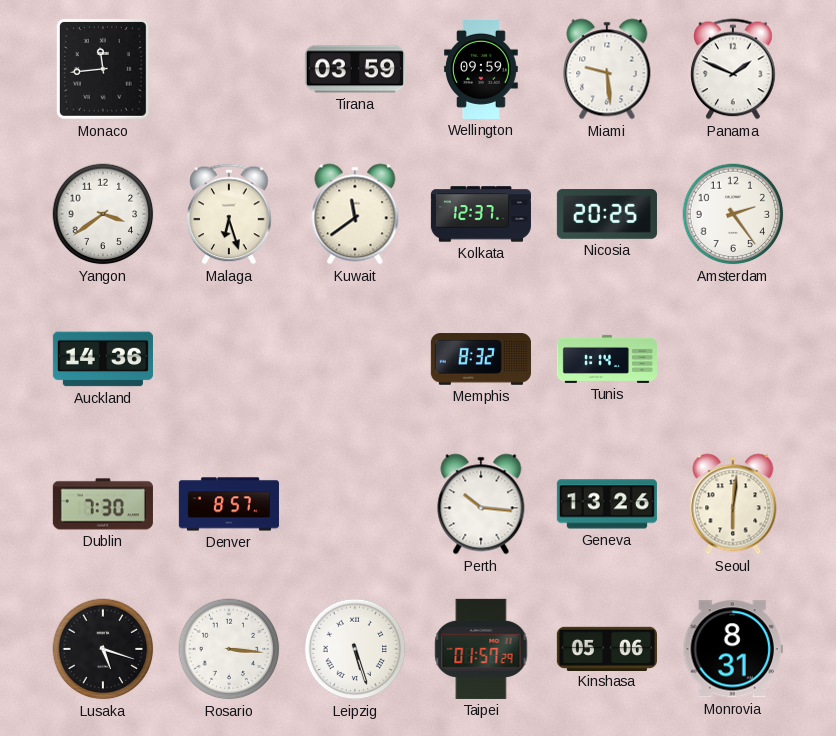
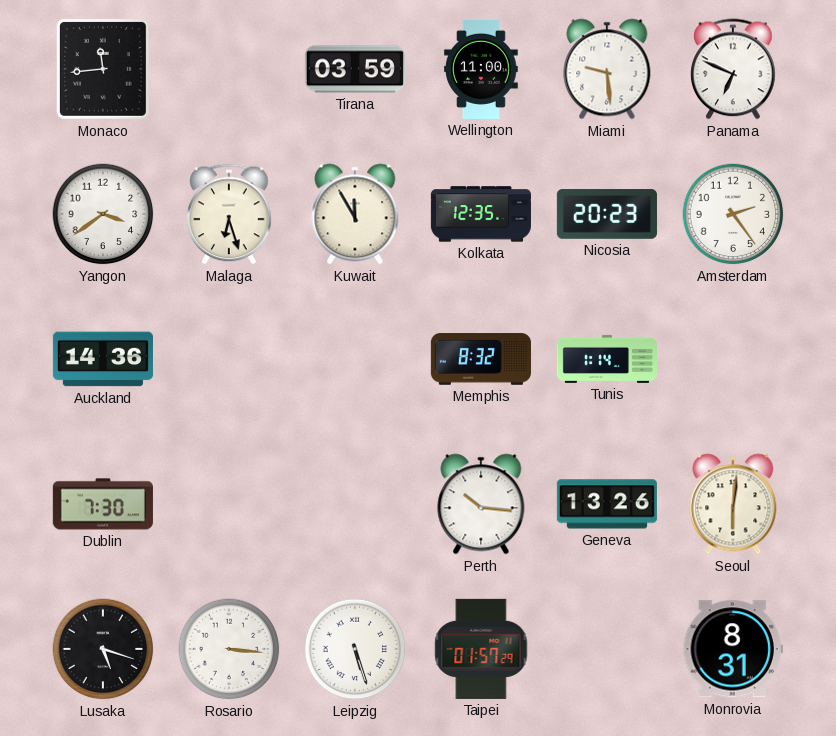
Wellington: 09:59 -> 11:00
Panama: 1:49 -> 6:49
Kuwait: 11:39 -> 11:55
Kolkata: 12:37 -> 12:35
Nicosia: 20:25 -> 20:23
Denver: 8:57 -> none
Kinshasa: 05:06 -> none
